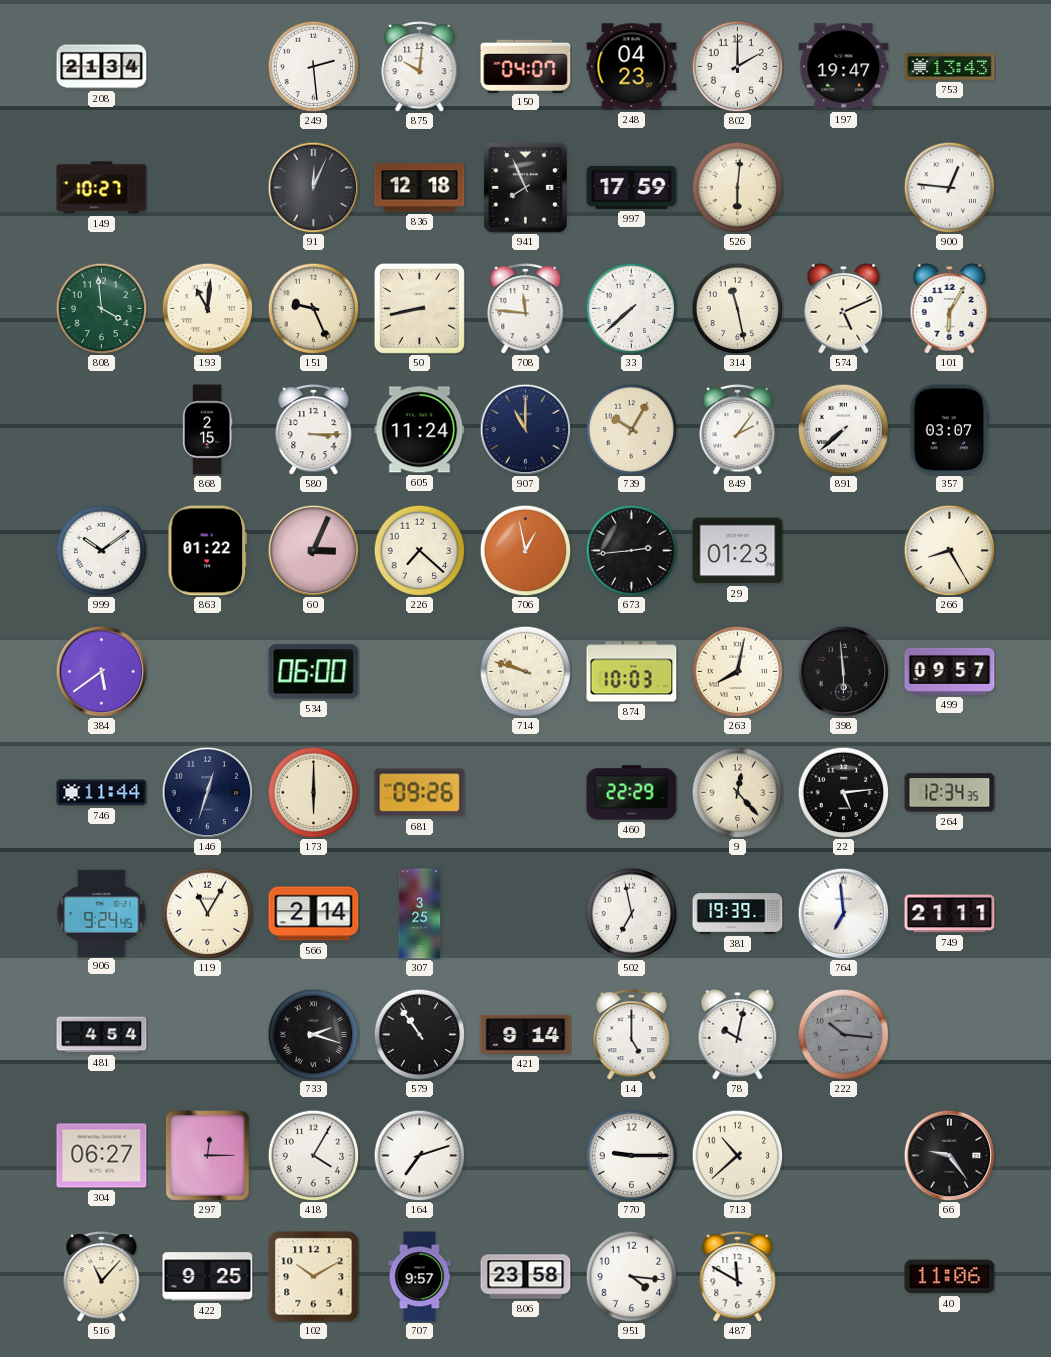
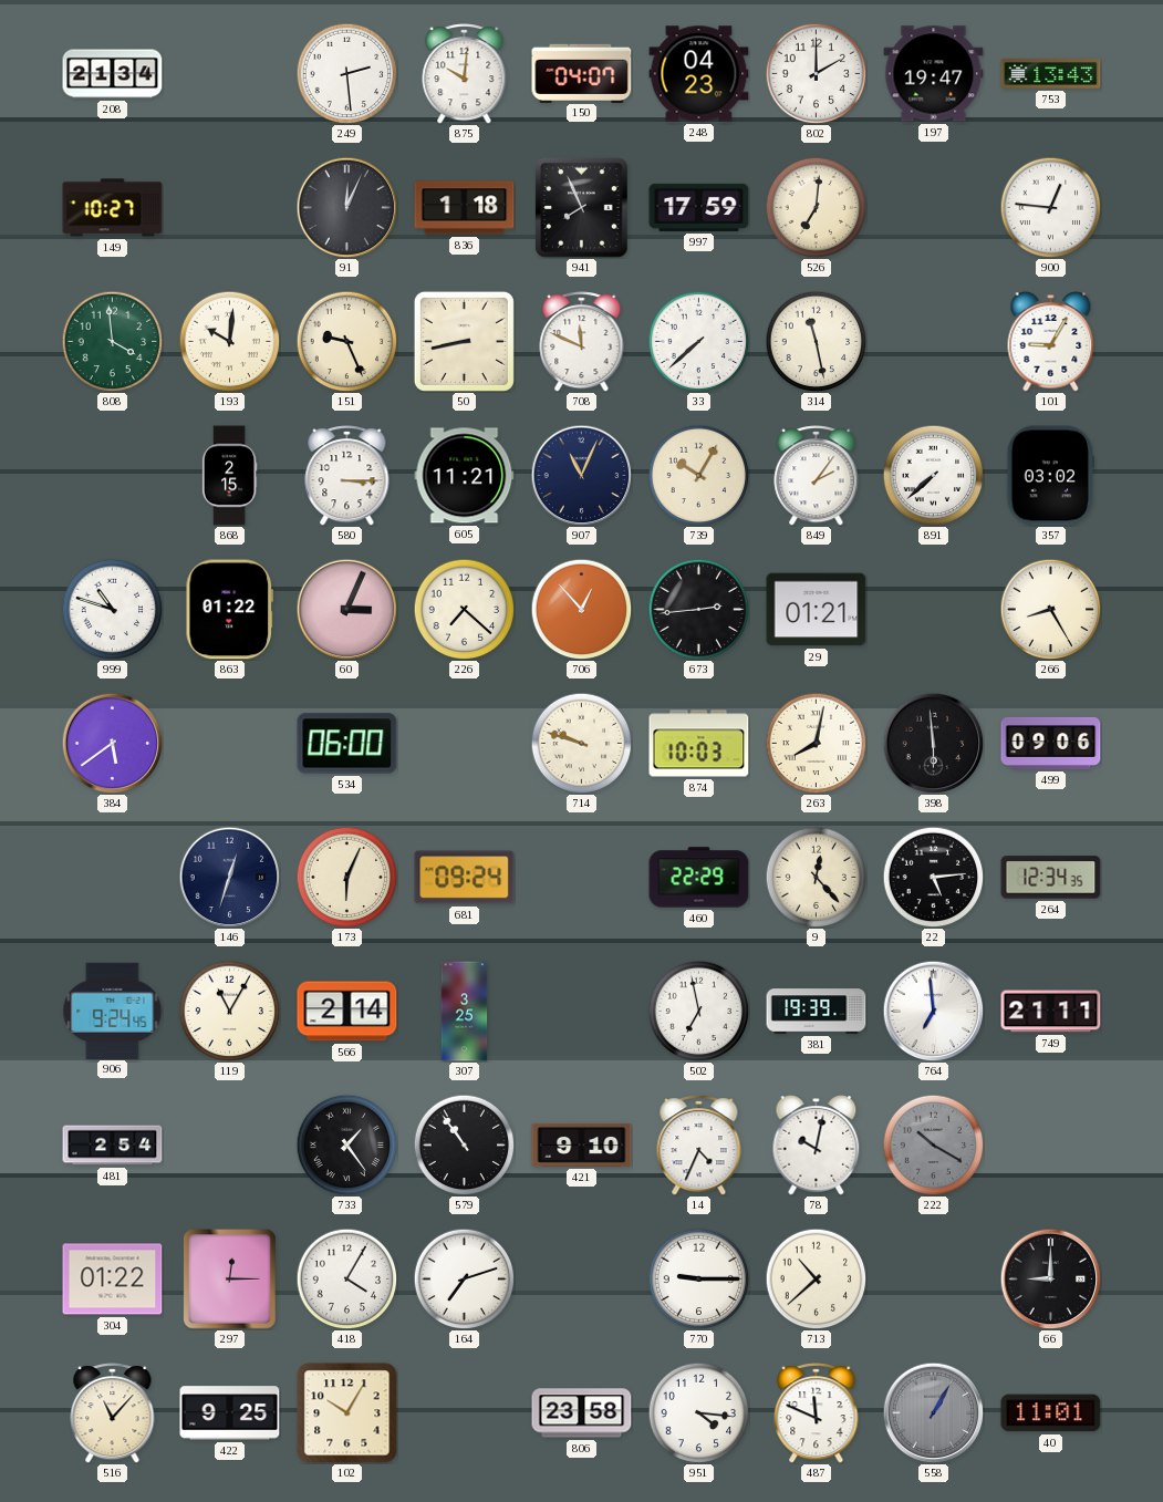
836: 12:18 -> 1:18
526: 6:01 -> 7:01
193: 11:01 -> 10:01
708: 11:46 -> 11:49
574: 5:11 -> none
101: 6:05 -> 9:05
605: 11:24 -> 11:21
907: 11:00 -> 11:04
357: 03:07 -> 03:02
999: 10:09 -> 10:48
706: 12:58 -> 12:53
29: 01:23 -> 01:21
499: 09:57 -> 09:06
746: 11:44 -> none
173: 6:00 -> 6:04
681: 09:26 -> 09:24
481: 4:54 -> 2:54
733: 2:18 -> 1:24
421: 9:14 -> 9:10
14: 5:00 -> 4:34
222: 10:16 -> 10:20
304: 06:27 -> 01:22
66: 9:24 -> 9:00
102: 10:10 -> 10:05
707: 9:57 -> none
487: 11:50 -> 11:49
558: none -> 1:05
40: 11:06 -> 11:01
